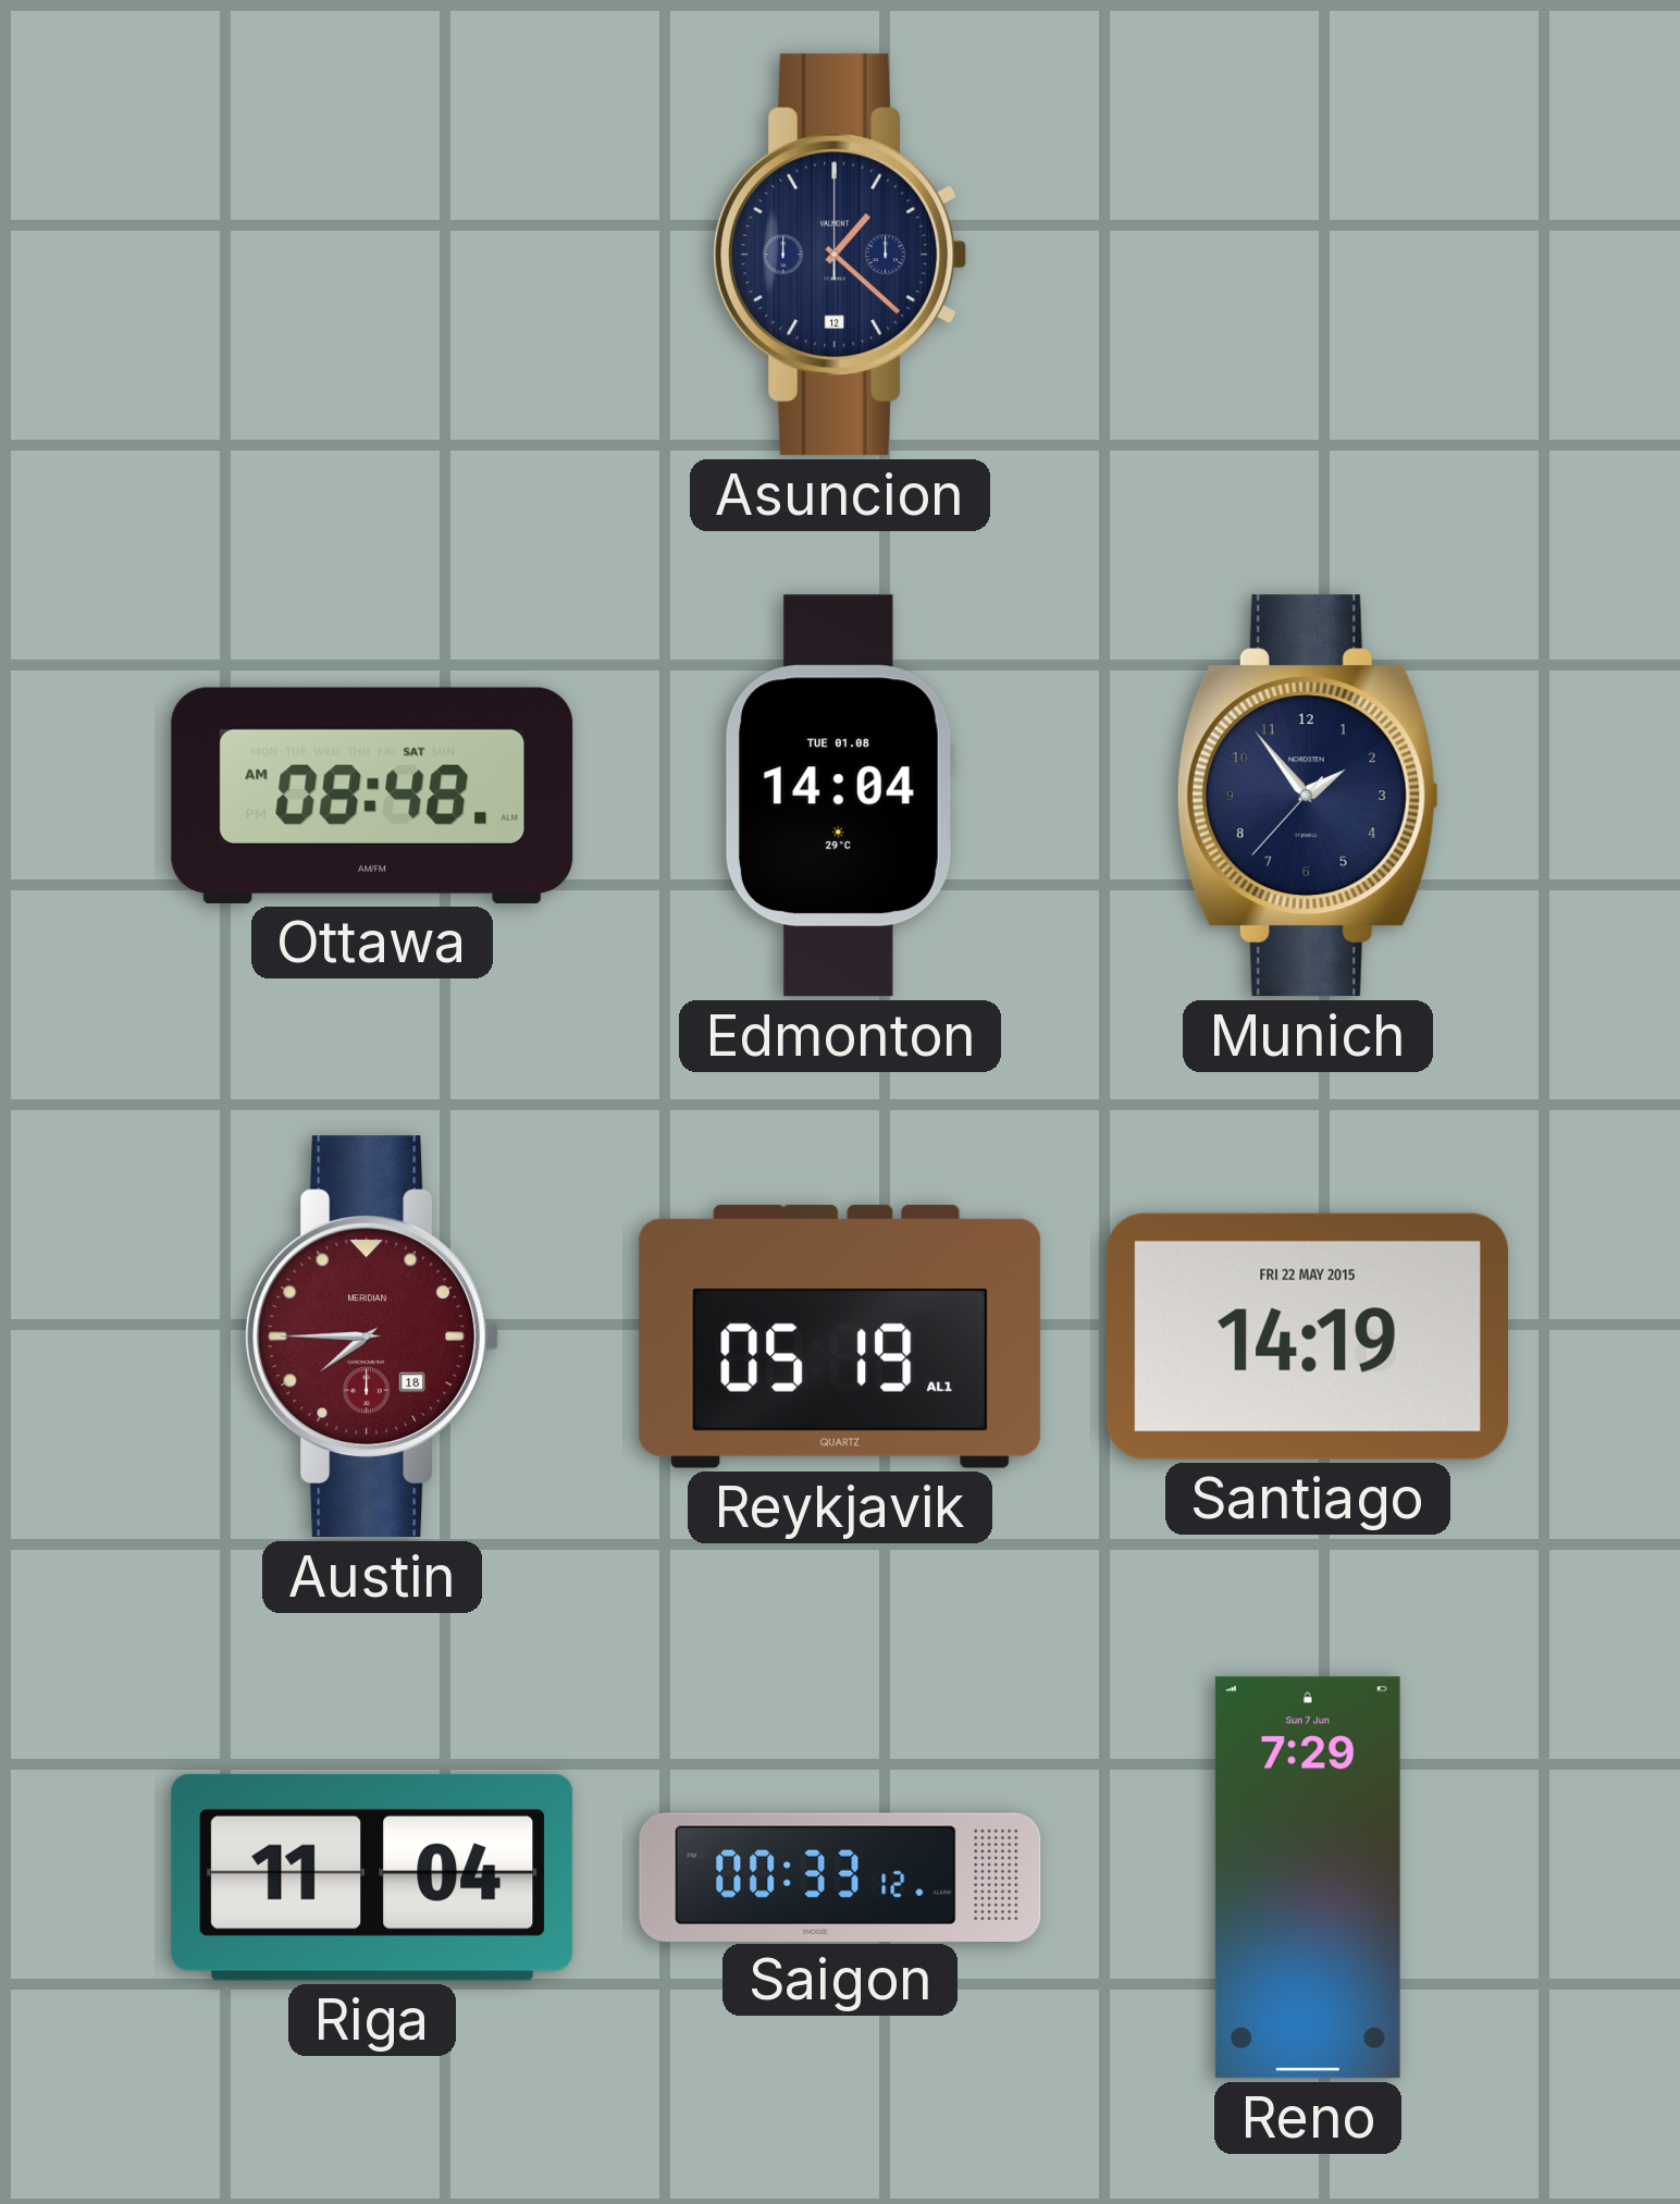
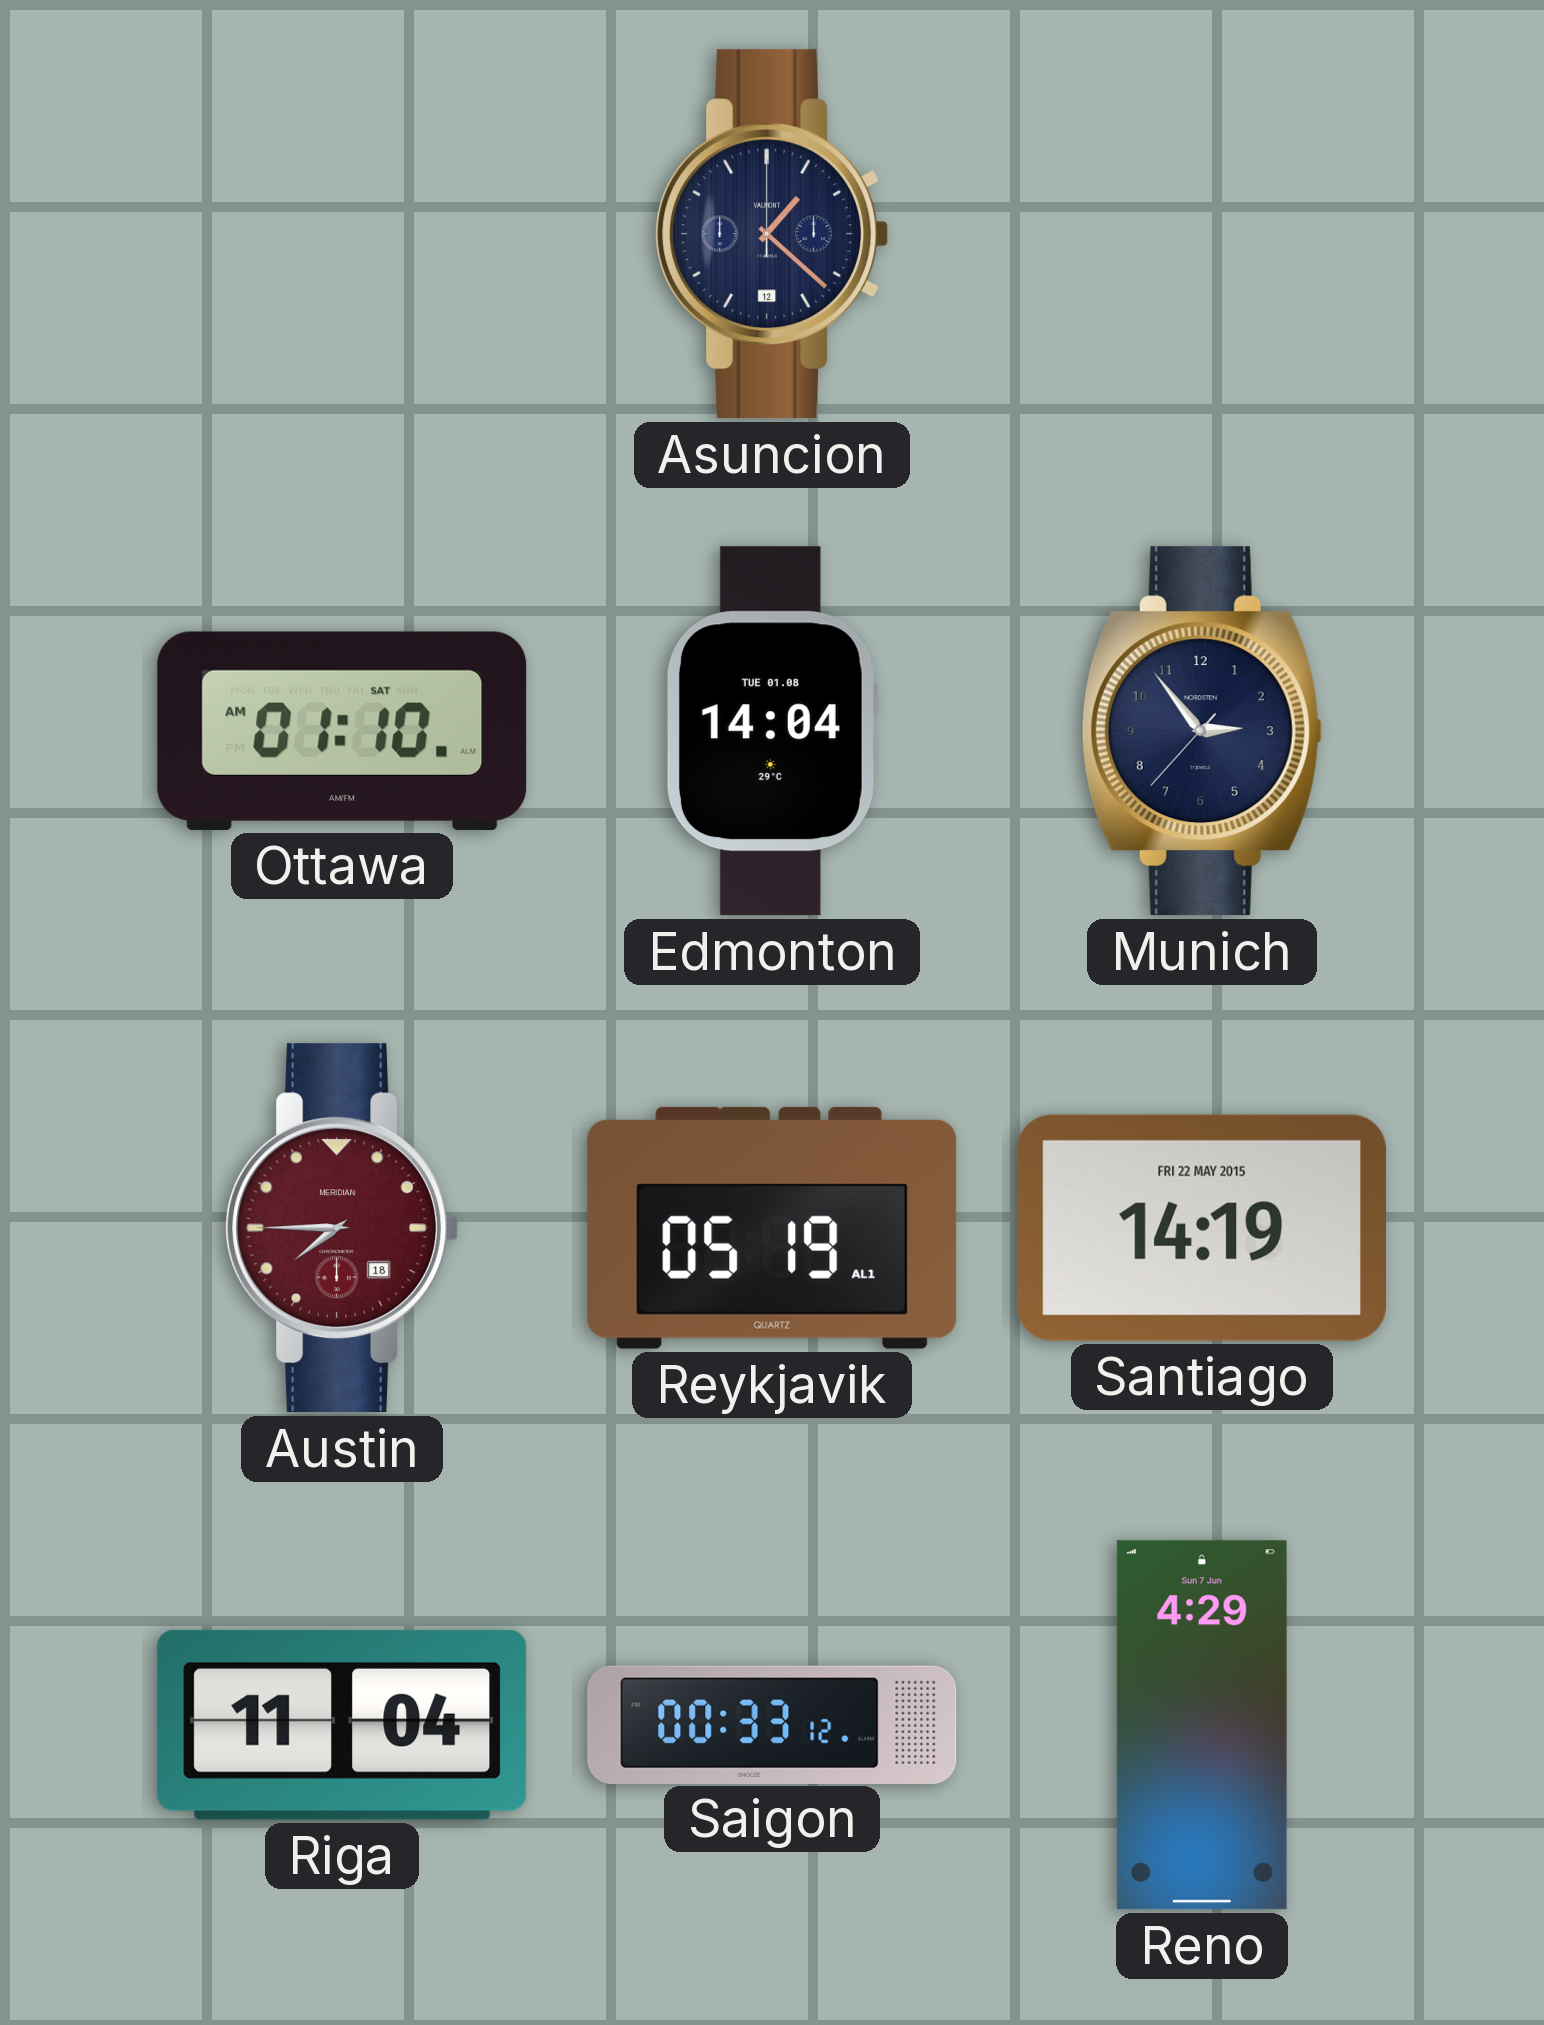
Ottawa: 08:48 -> 01:10
Munich: 1:53 -> 2:53
Reno: 7:29 -> 4:29
